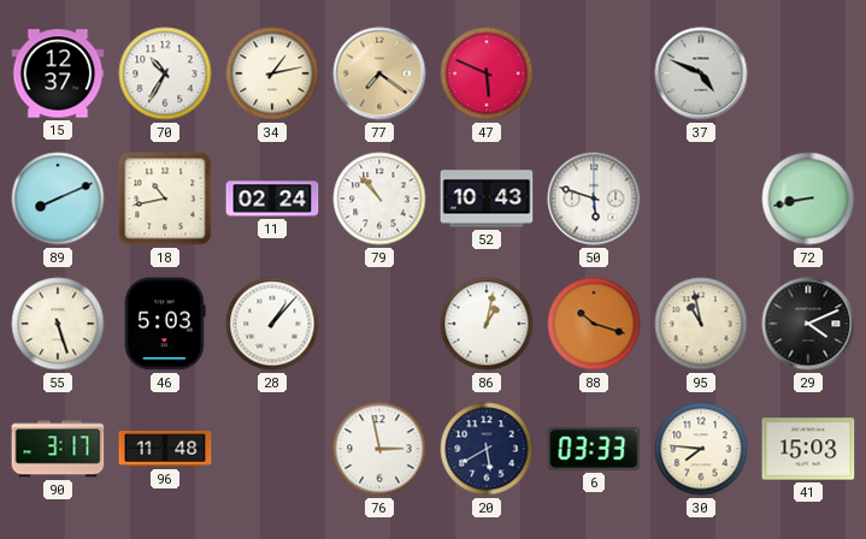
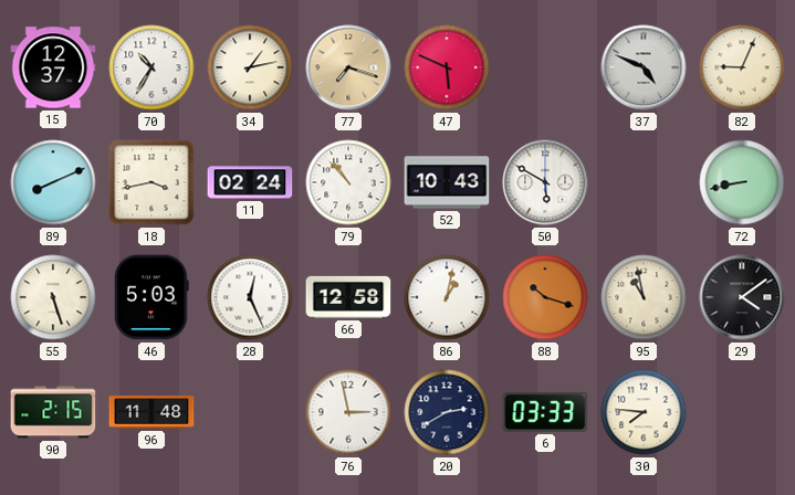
77: 7:21 -> 7:18
82: none -> 9:04
18: 10:43 -> 3:43
50: 5:48 -> 5:50
28: 1:07 -> 12:26
66: none -> 12:58
29: 4:11 -> 4:09
90: 3:17 -> 2:15
20: 5:40 -> 2:40
41: 15:03 -> none
